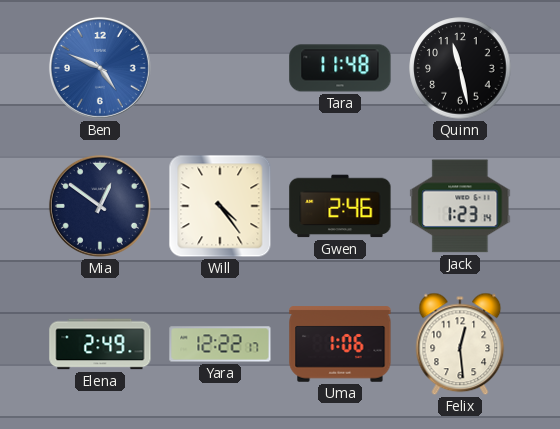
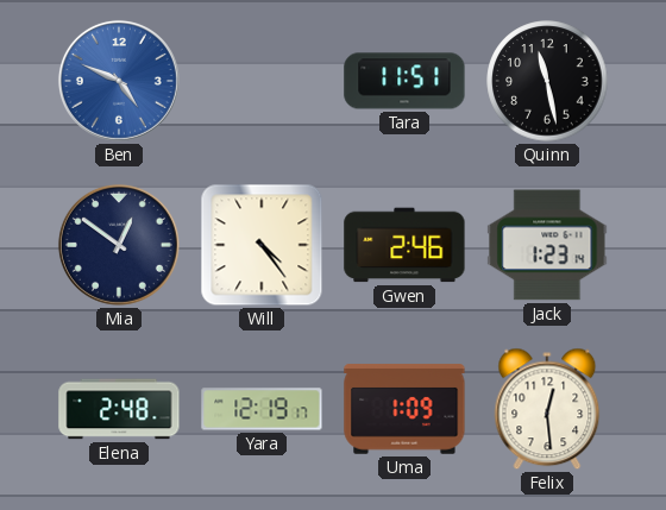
Tara: 11:48 -> 11:51
Elena: 2:49 -> 2:48
Yara: 12:22 -> 12:19
Uma: 1:06 -> 1:09
